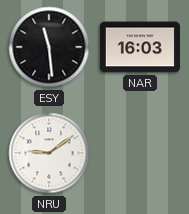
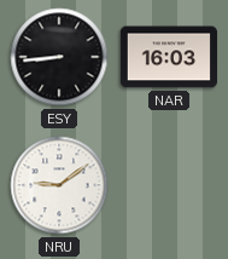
ESY: 11:29 -> 8:44
